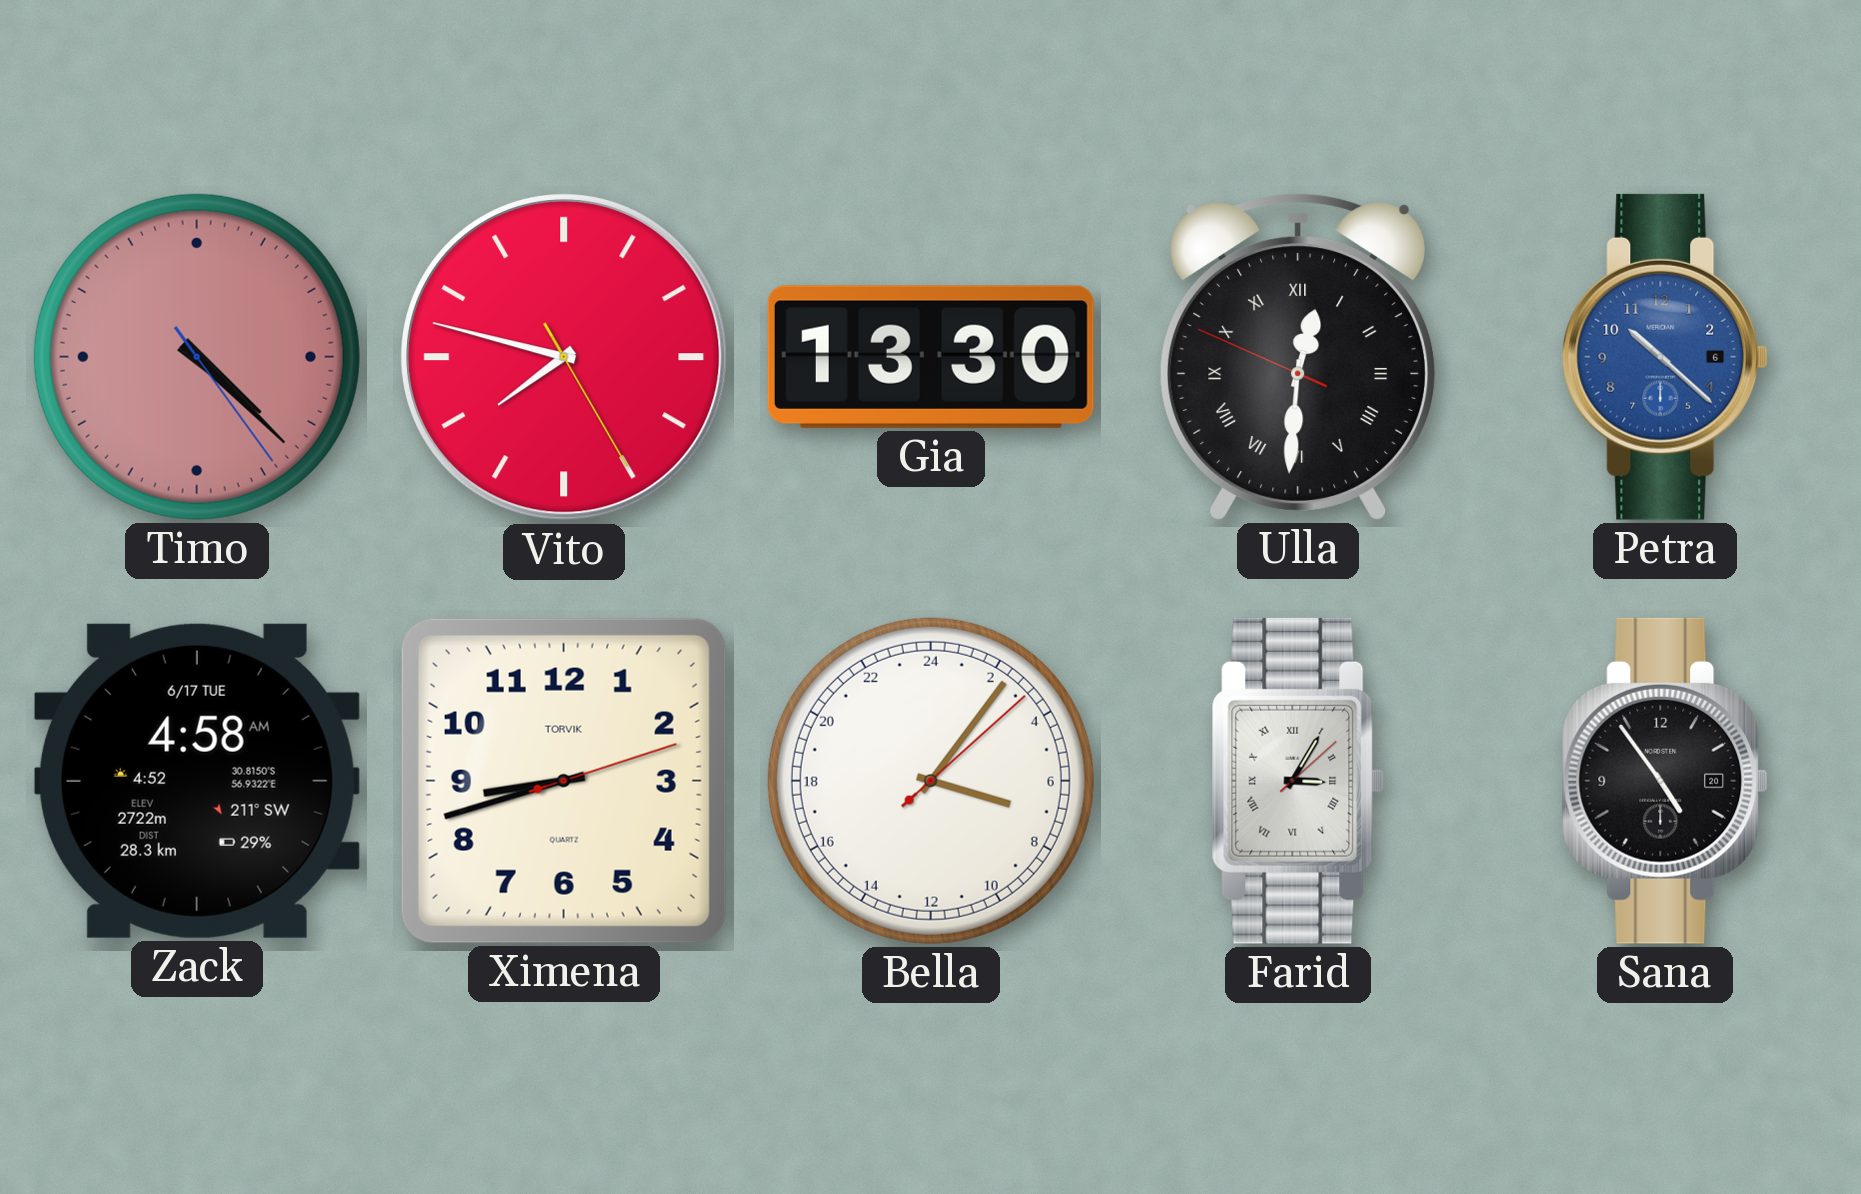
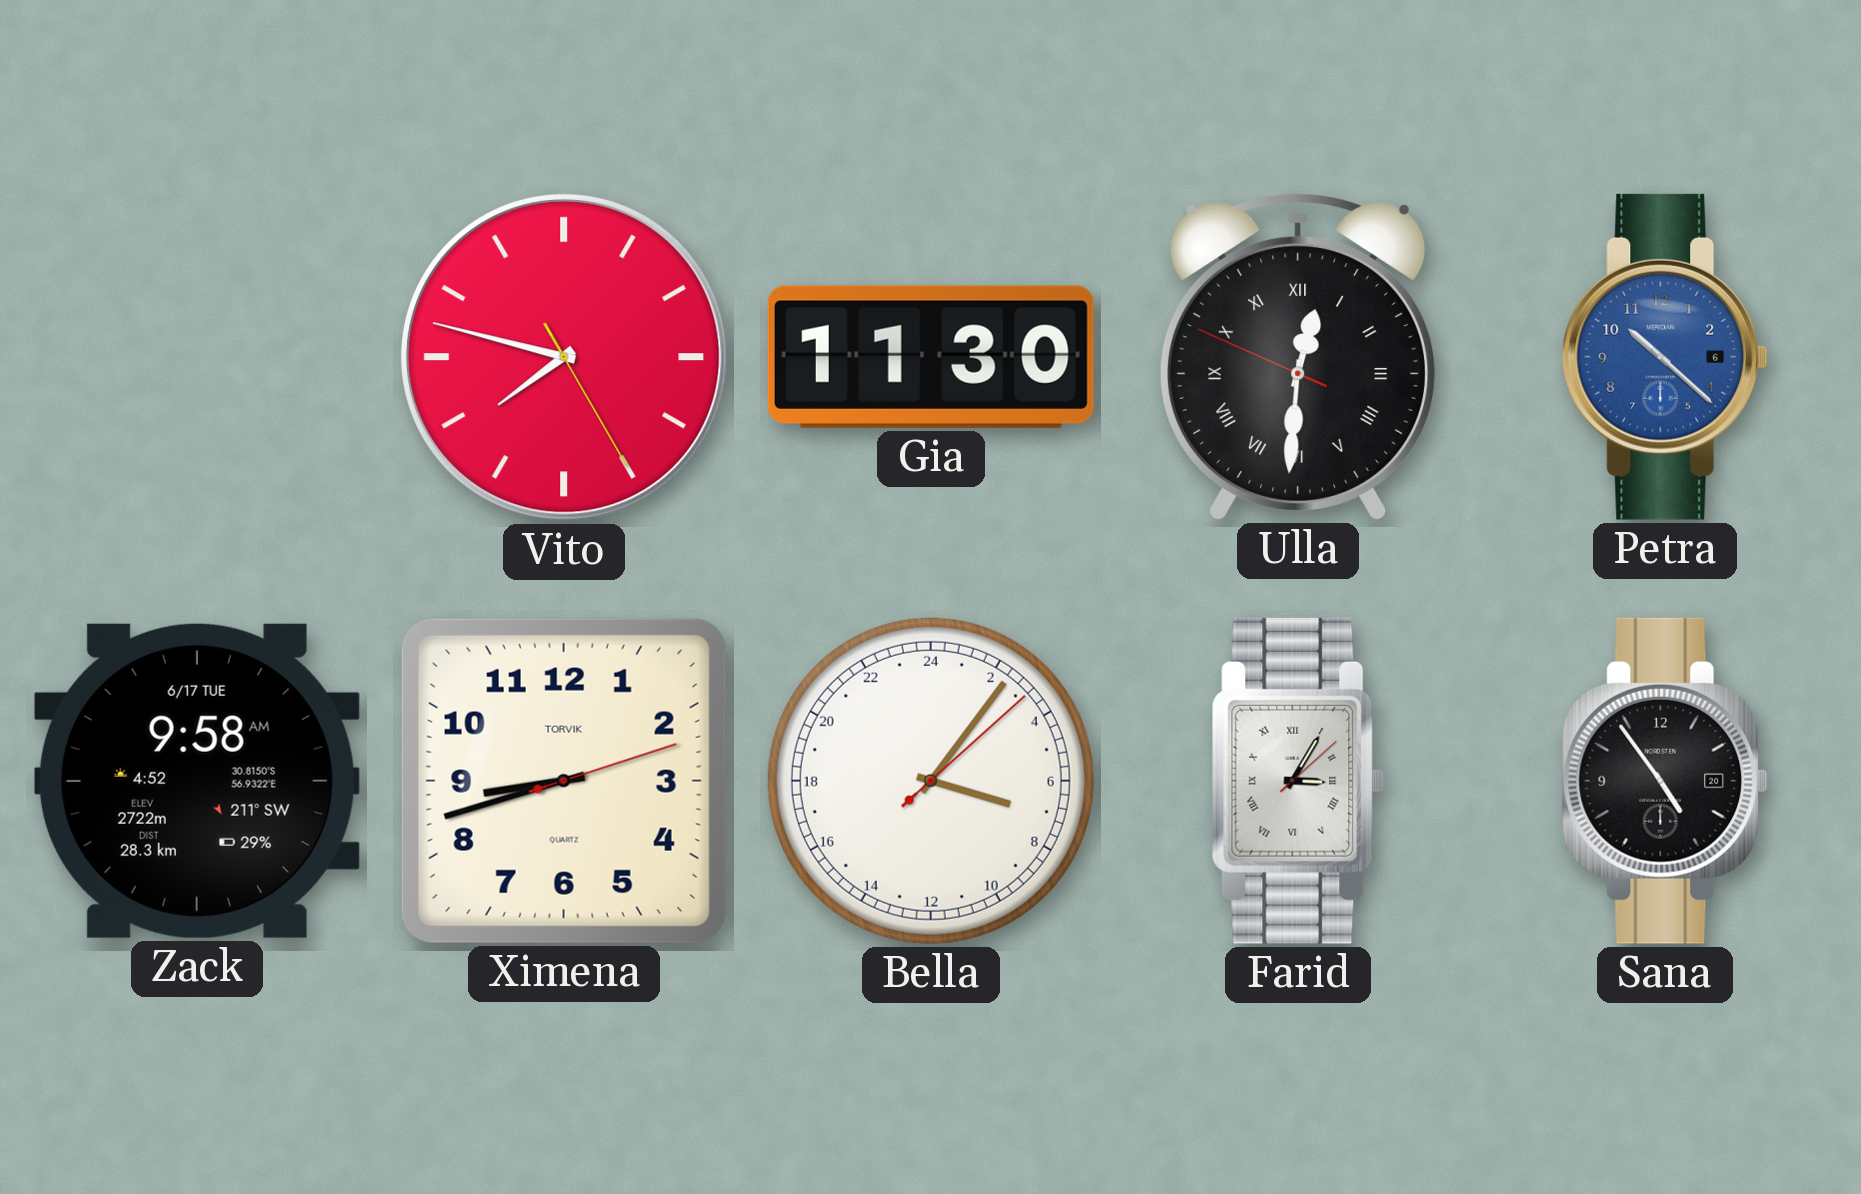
Timo: 4:22 -> none
Gia: 13:30 -> 11:30
Zack: 4:58 -> 9:58
